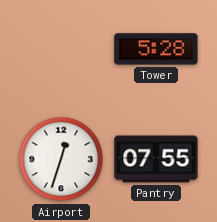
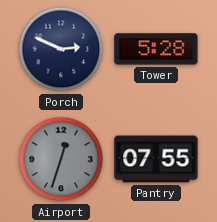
Porch: none -> 2:49
Airport dial: white -> grey
